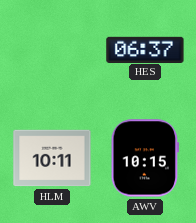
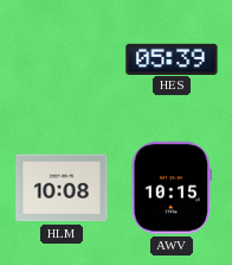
HES: 06:37 -> 05:39
HLM: 10:11 -> 10:08
